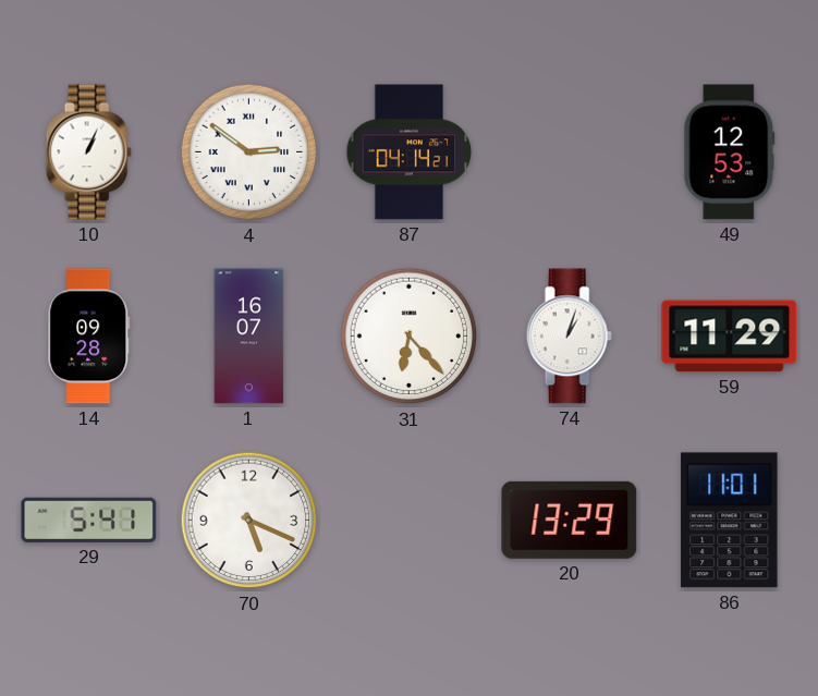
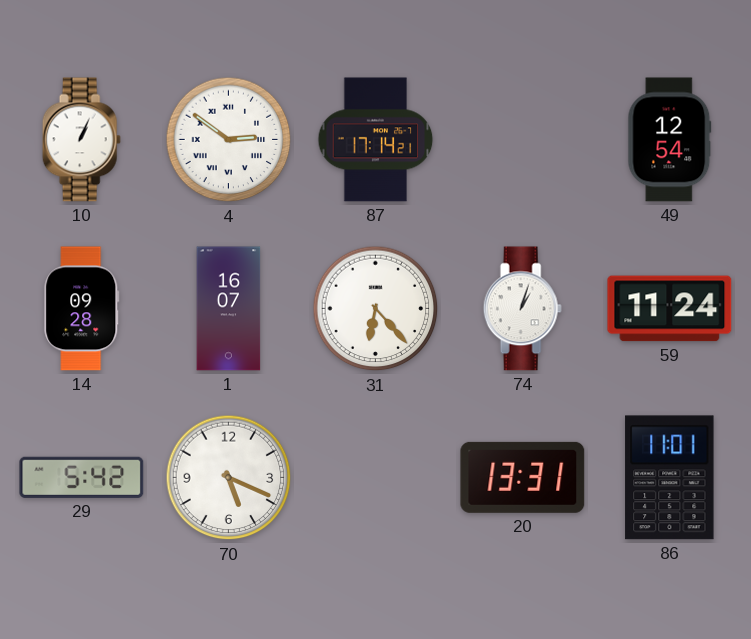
87: 04:14 -> 17:14
49: 12:53 -> 12:54
59: 11:29 -> 11:24
29: 5:41 -> 5:42
20: 13:29 -> 13:31
